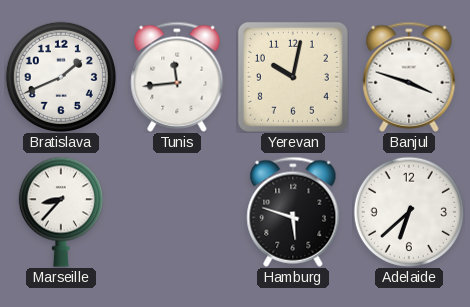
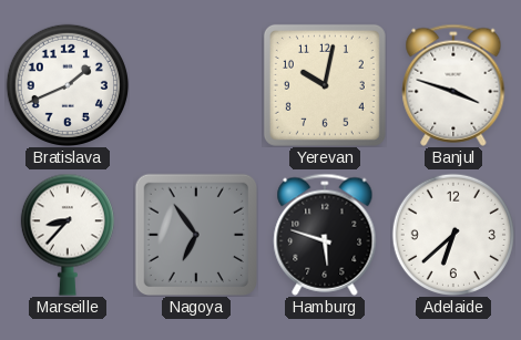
Tunis: 11:44 -> none
Nagoya: none -> 6:54
